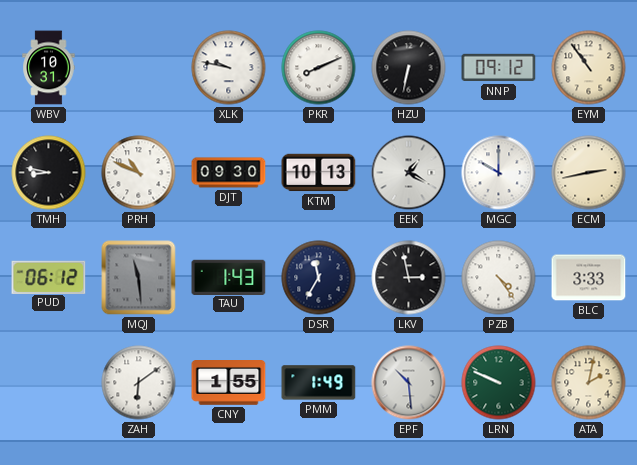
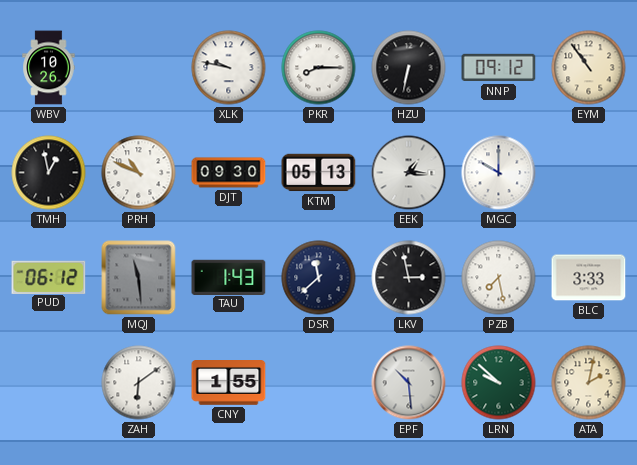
WBV: 10:31 -> 10:26
PKR: 8:11 -> 8:15
TMH: 8:47 -> 12:58
KTM: 10:13 -> 05:13
EEK: 1:20 -> 1:16
ECM: 2:43 -> none
DSR: 11:35 -> 11:38
PZB: 4:24 -> 7:28
PMM: 1:49 -> none
LRN: 9:49 -> 9:52
